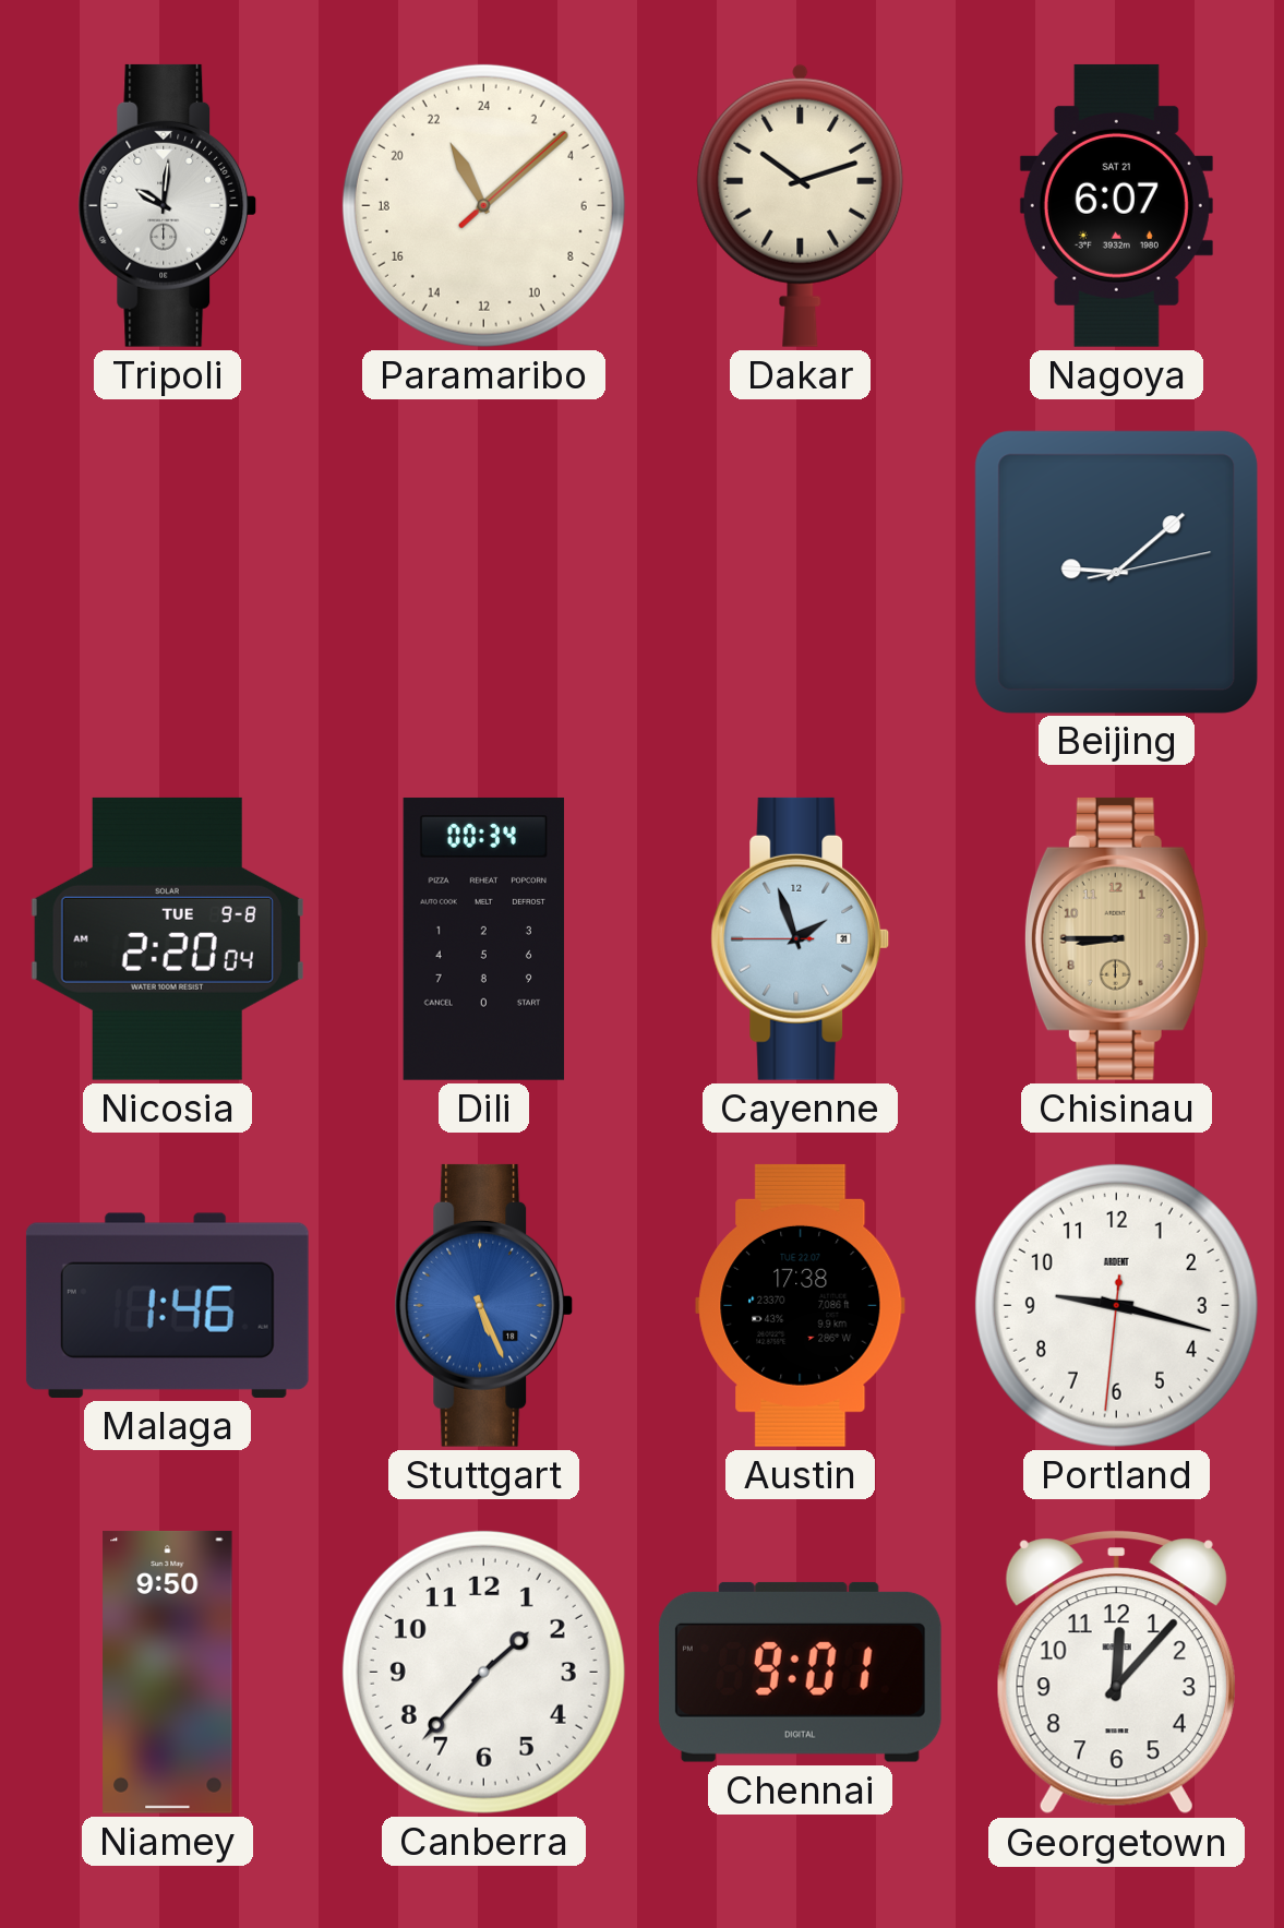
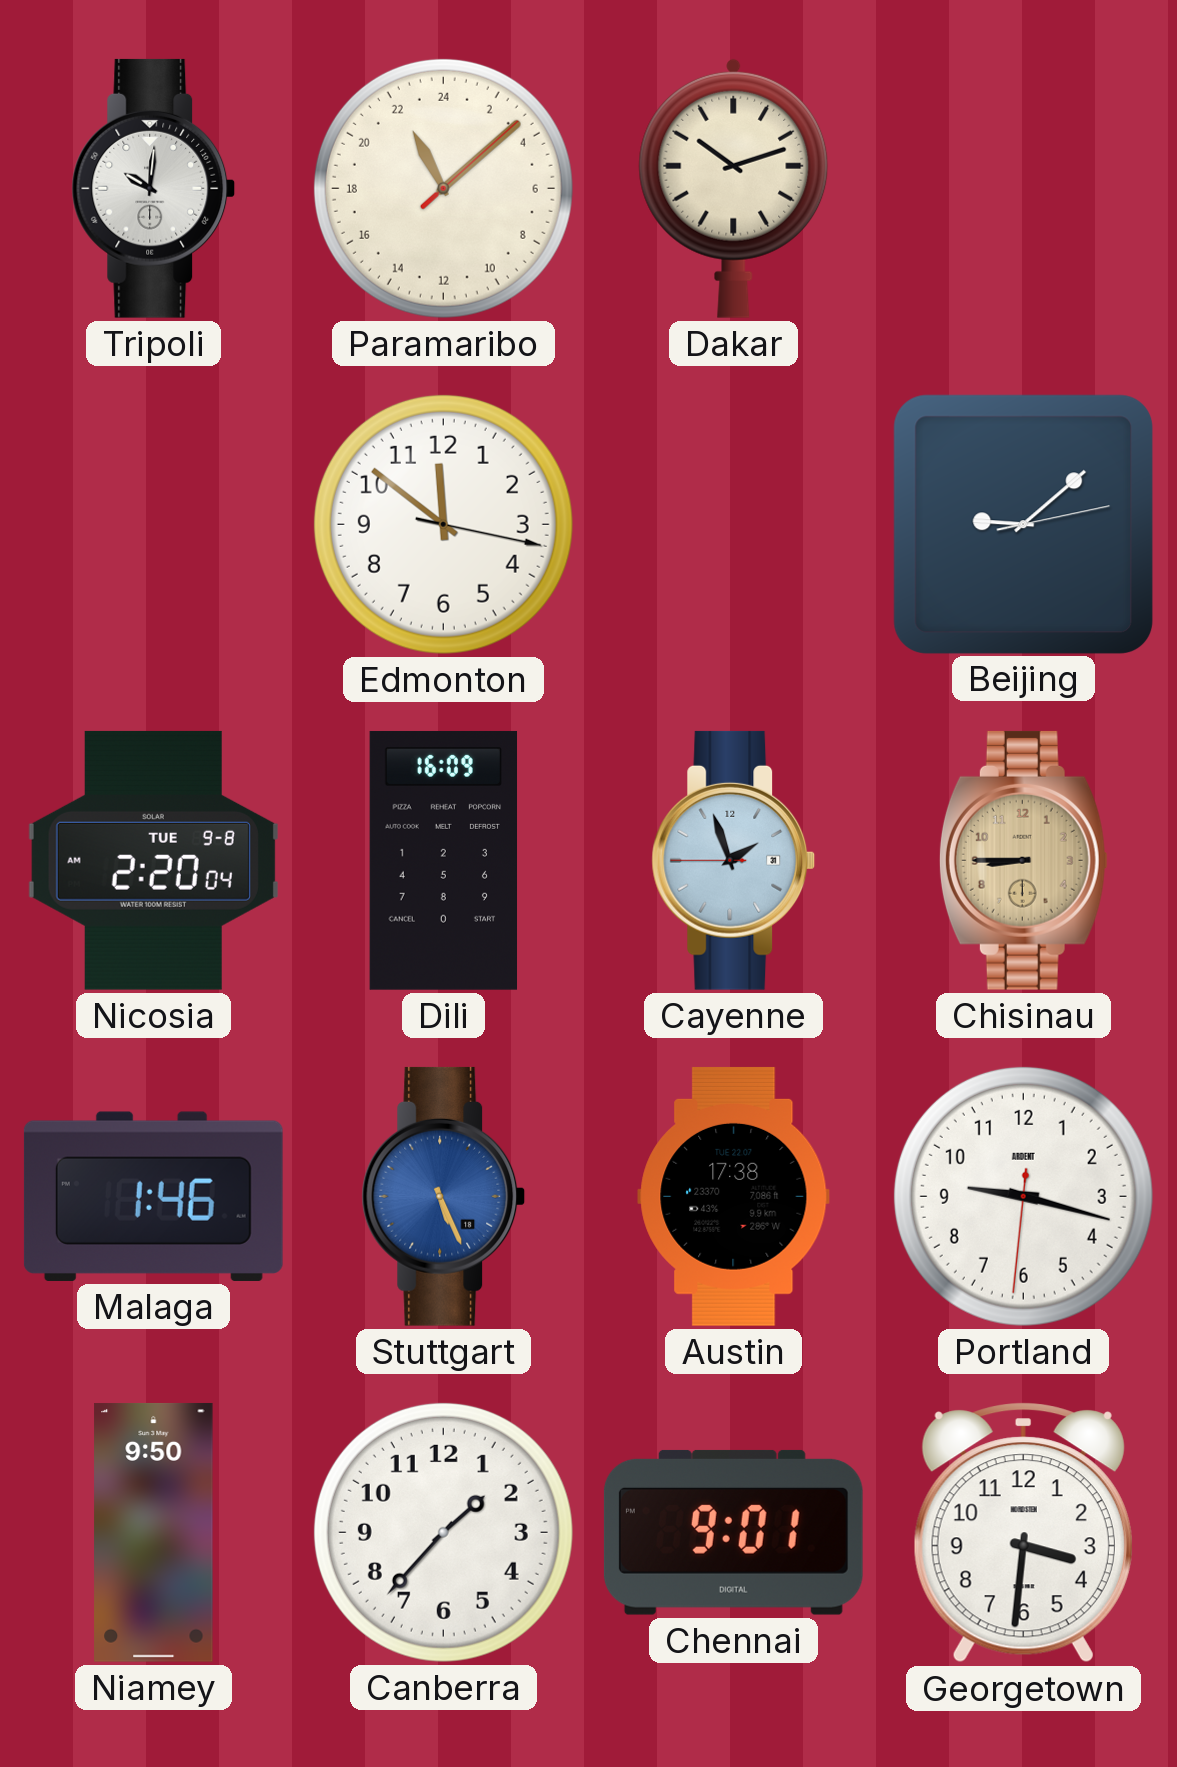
Nagoya: 6:07 -> none
Edmonton: none -> 11:51
Dili: 00:34 -> 16:09
Georgetown: 12:07 -> 3:31
